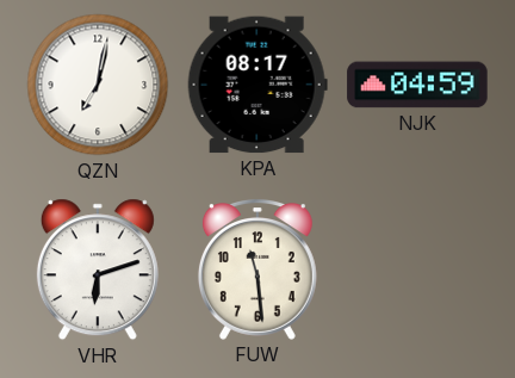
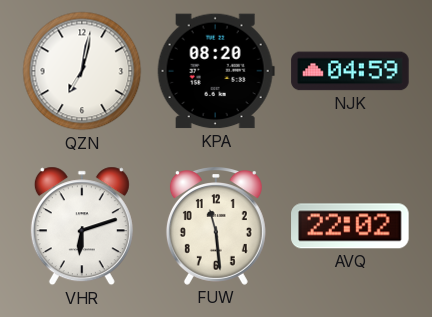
KPA: 08:17 -> 08:20
AVQ: none -> 22:02
